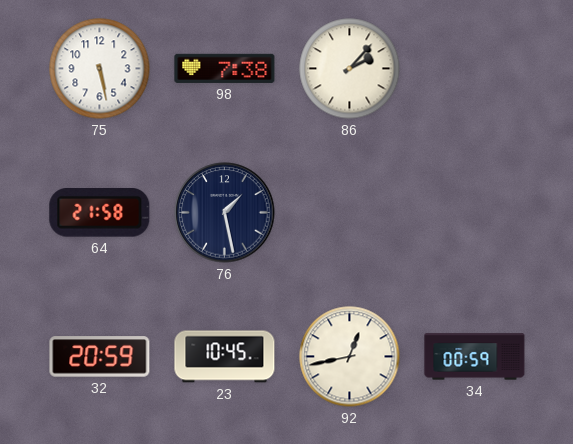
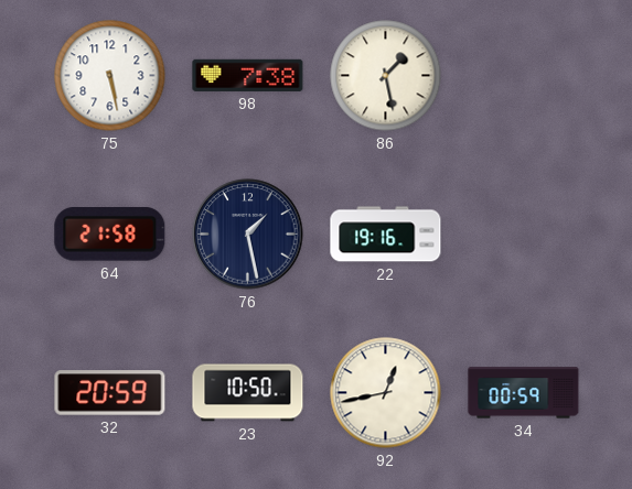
86: 2:07 -> 1:28
22: none -> 19:16
23: 10:45 -> 10:50
